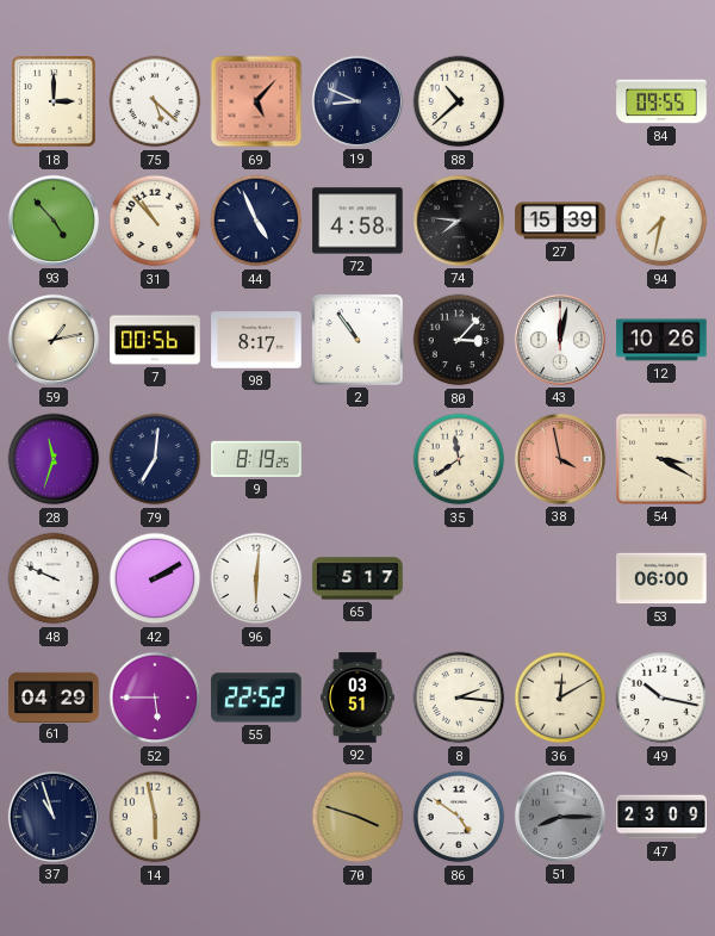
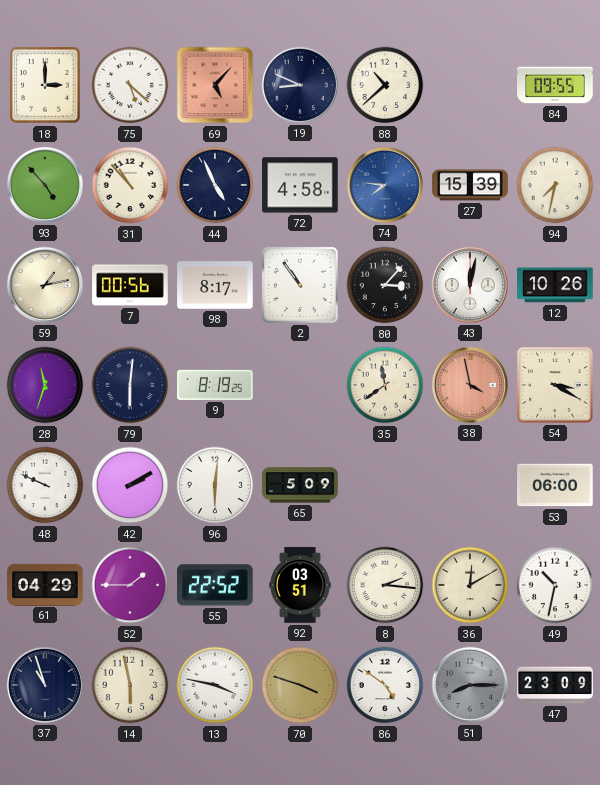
74 dial: black -> blue
79: 7:01 -> 6:01
65: 5:17 -> 5:09
52: 5:45 -> 1:45
49: 10:17 -> 10:32
13: none -> 3:47
